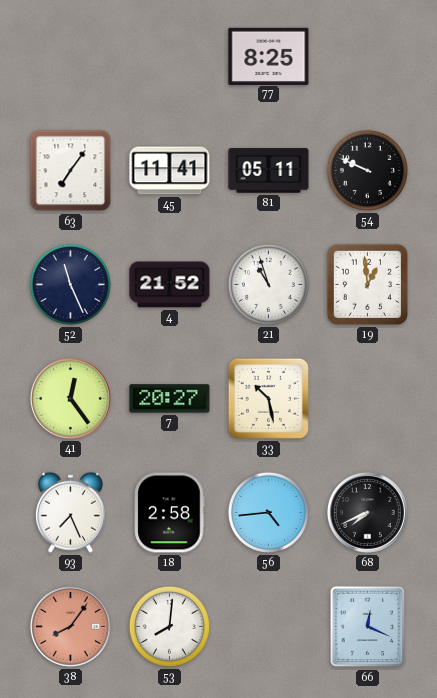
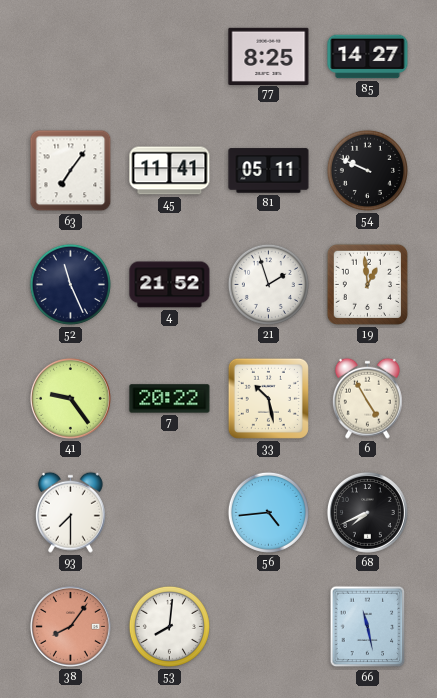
85: none -> 14:27
21: 10:57 -> 1:57
41: 12:24 -> 9:24
7: 20:27 -> 20:22
6: none -> 4:55
93: 7:26 -> 7:30
18: 2:58 -> none
66: 12:19 -> 11:28
